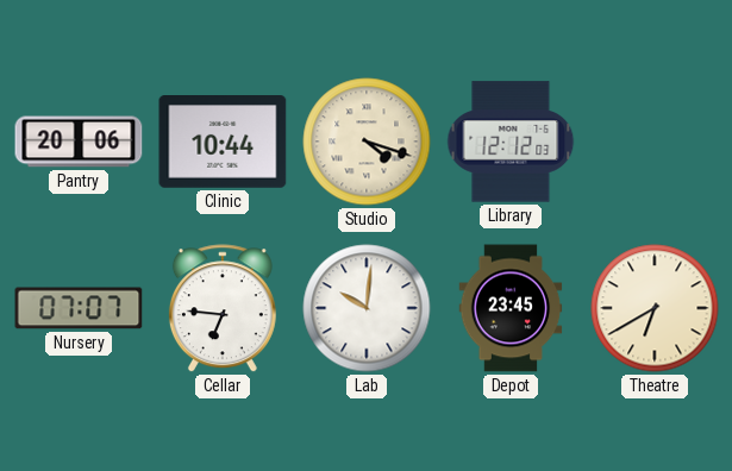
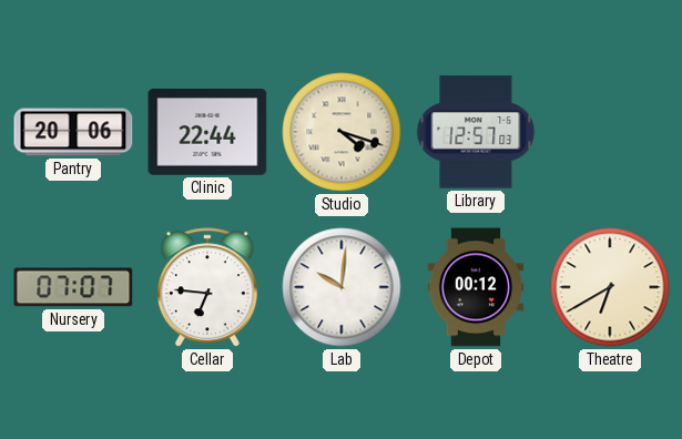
Clinic: 10:44 -> 22:44
Library: 12:12 -> 12:57
Depot: 23:45 -> 00:12
